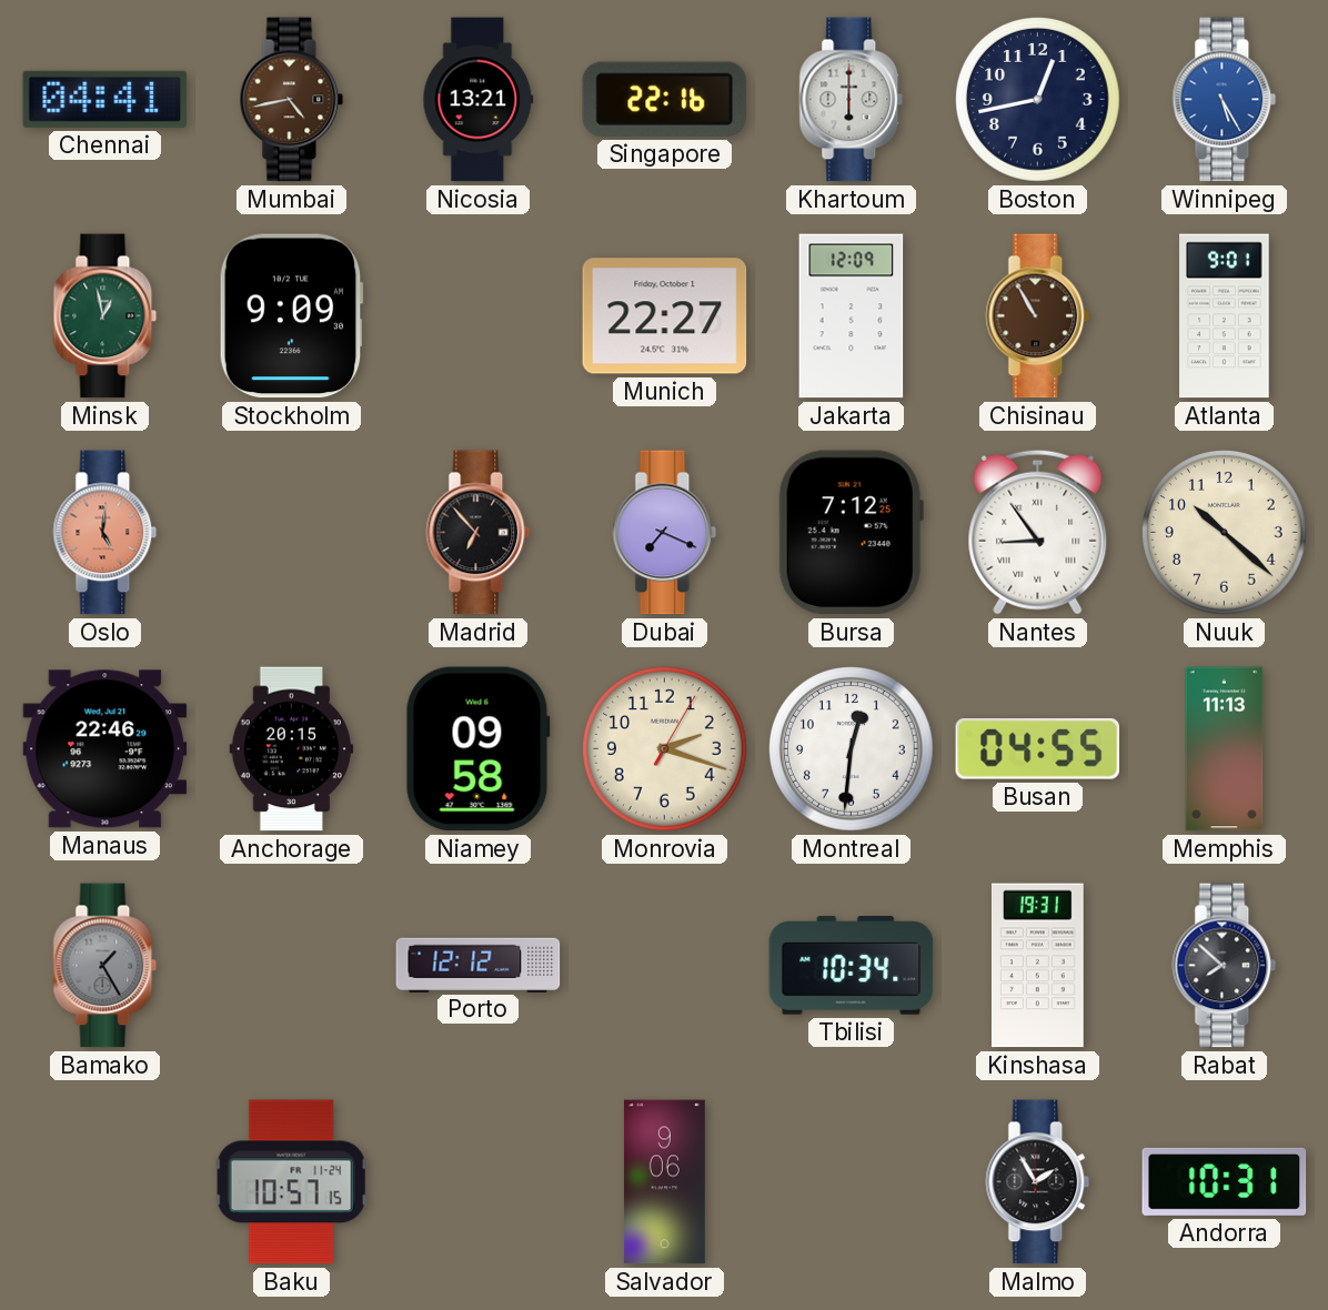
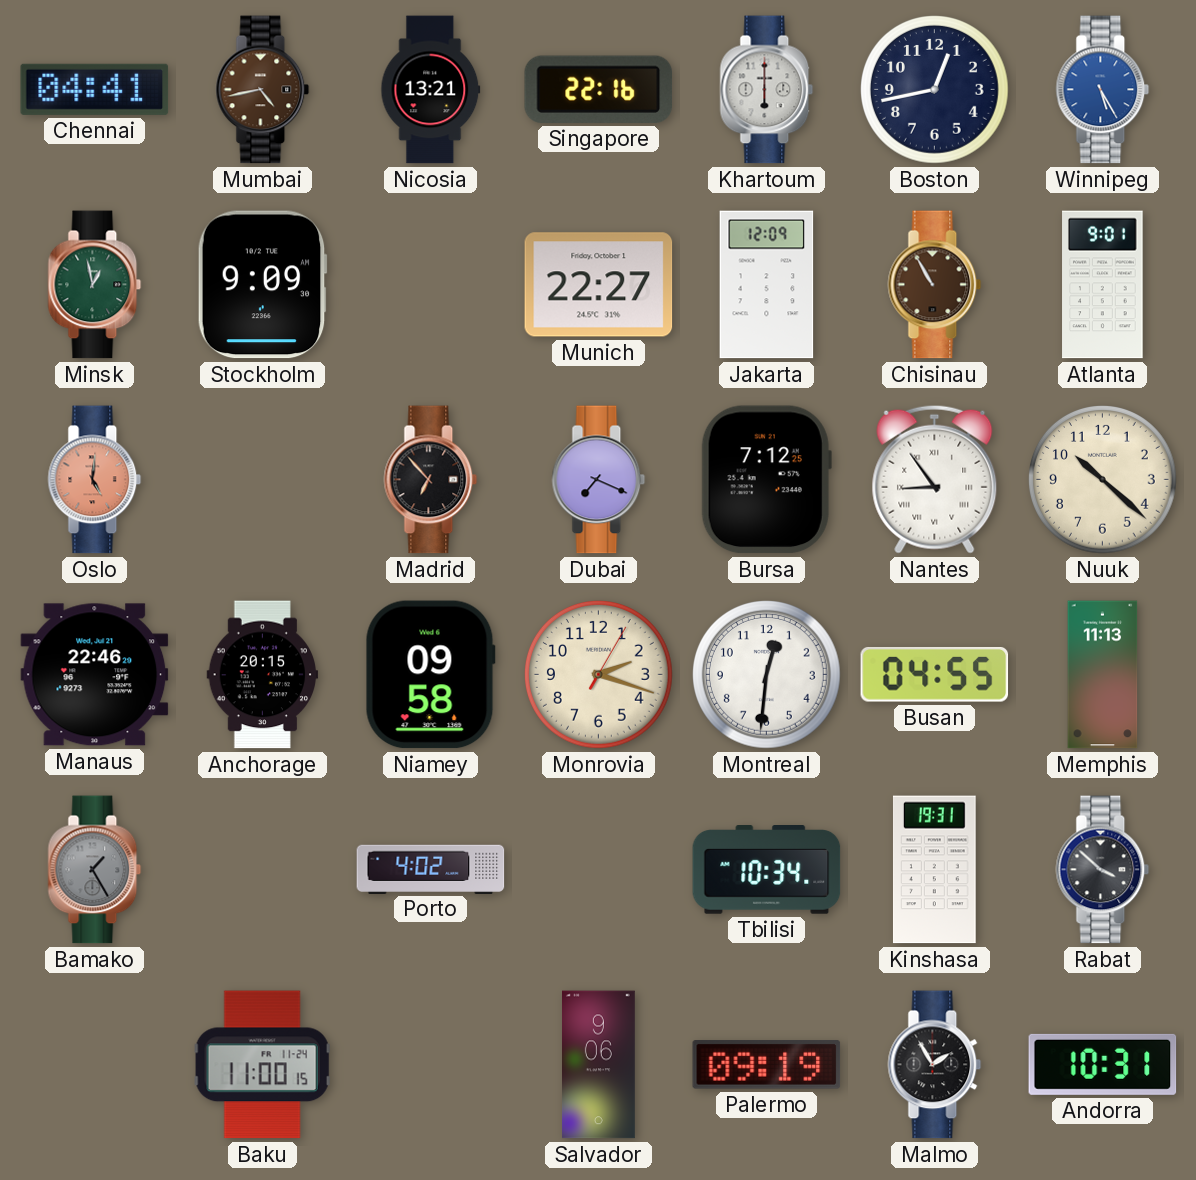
Porto: 12:12 -> 4:02
Rabat: 7:52 -> 3:52
Baku: 10:57 -> 11:00
Palermo: none -> 09:19
